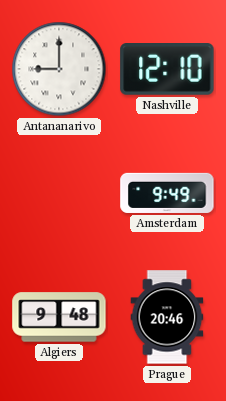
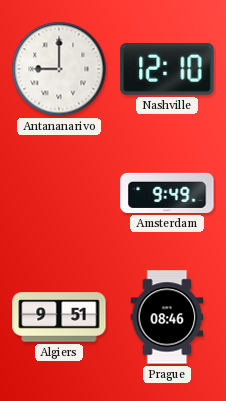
Algiers: 9:48 -> 9:51
Prague: 20:46 -> 08:46
